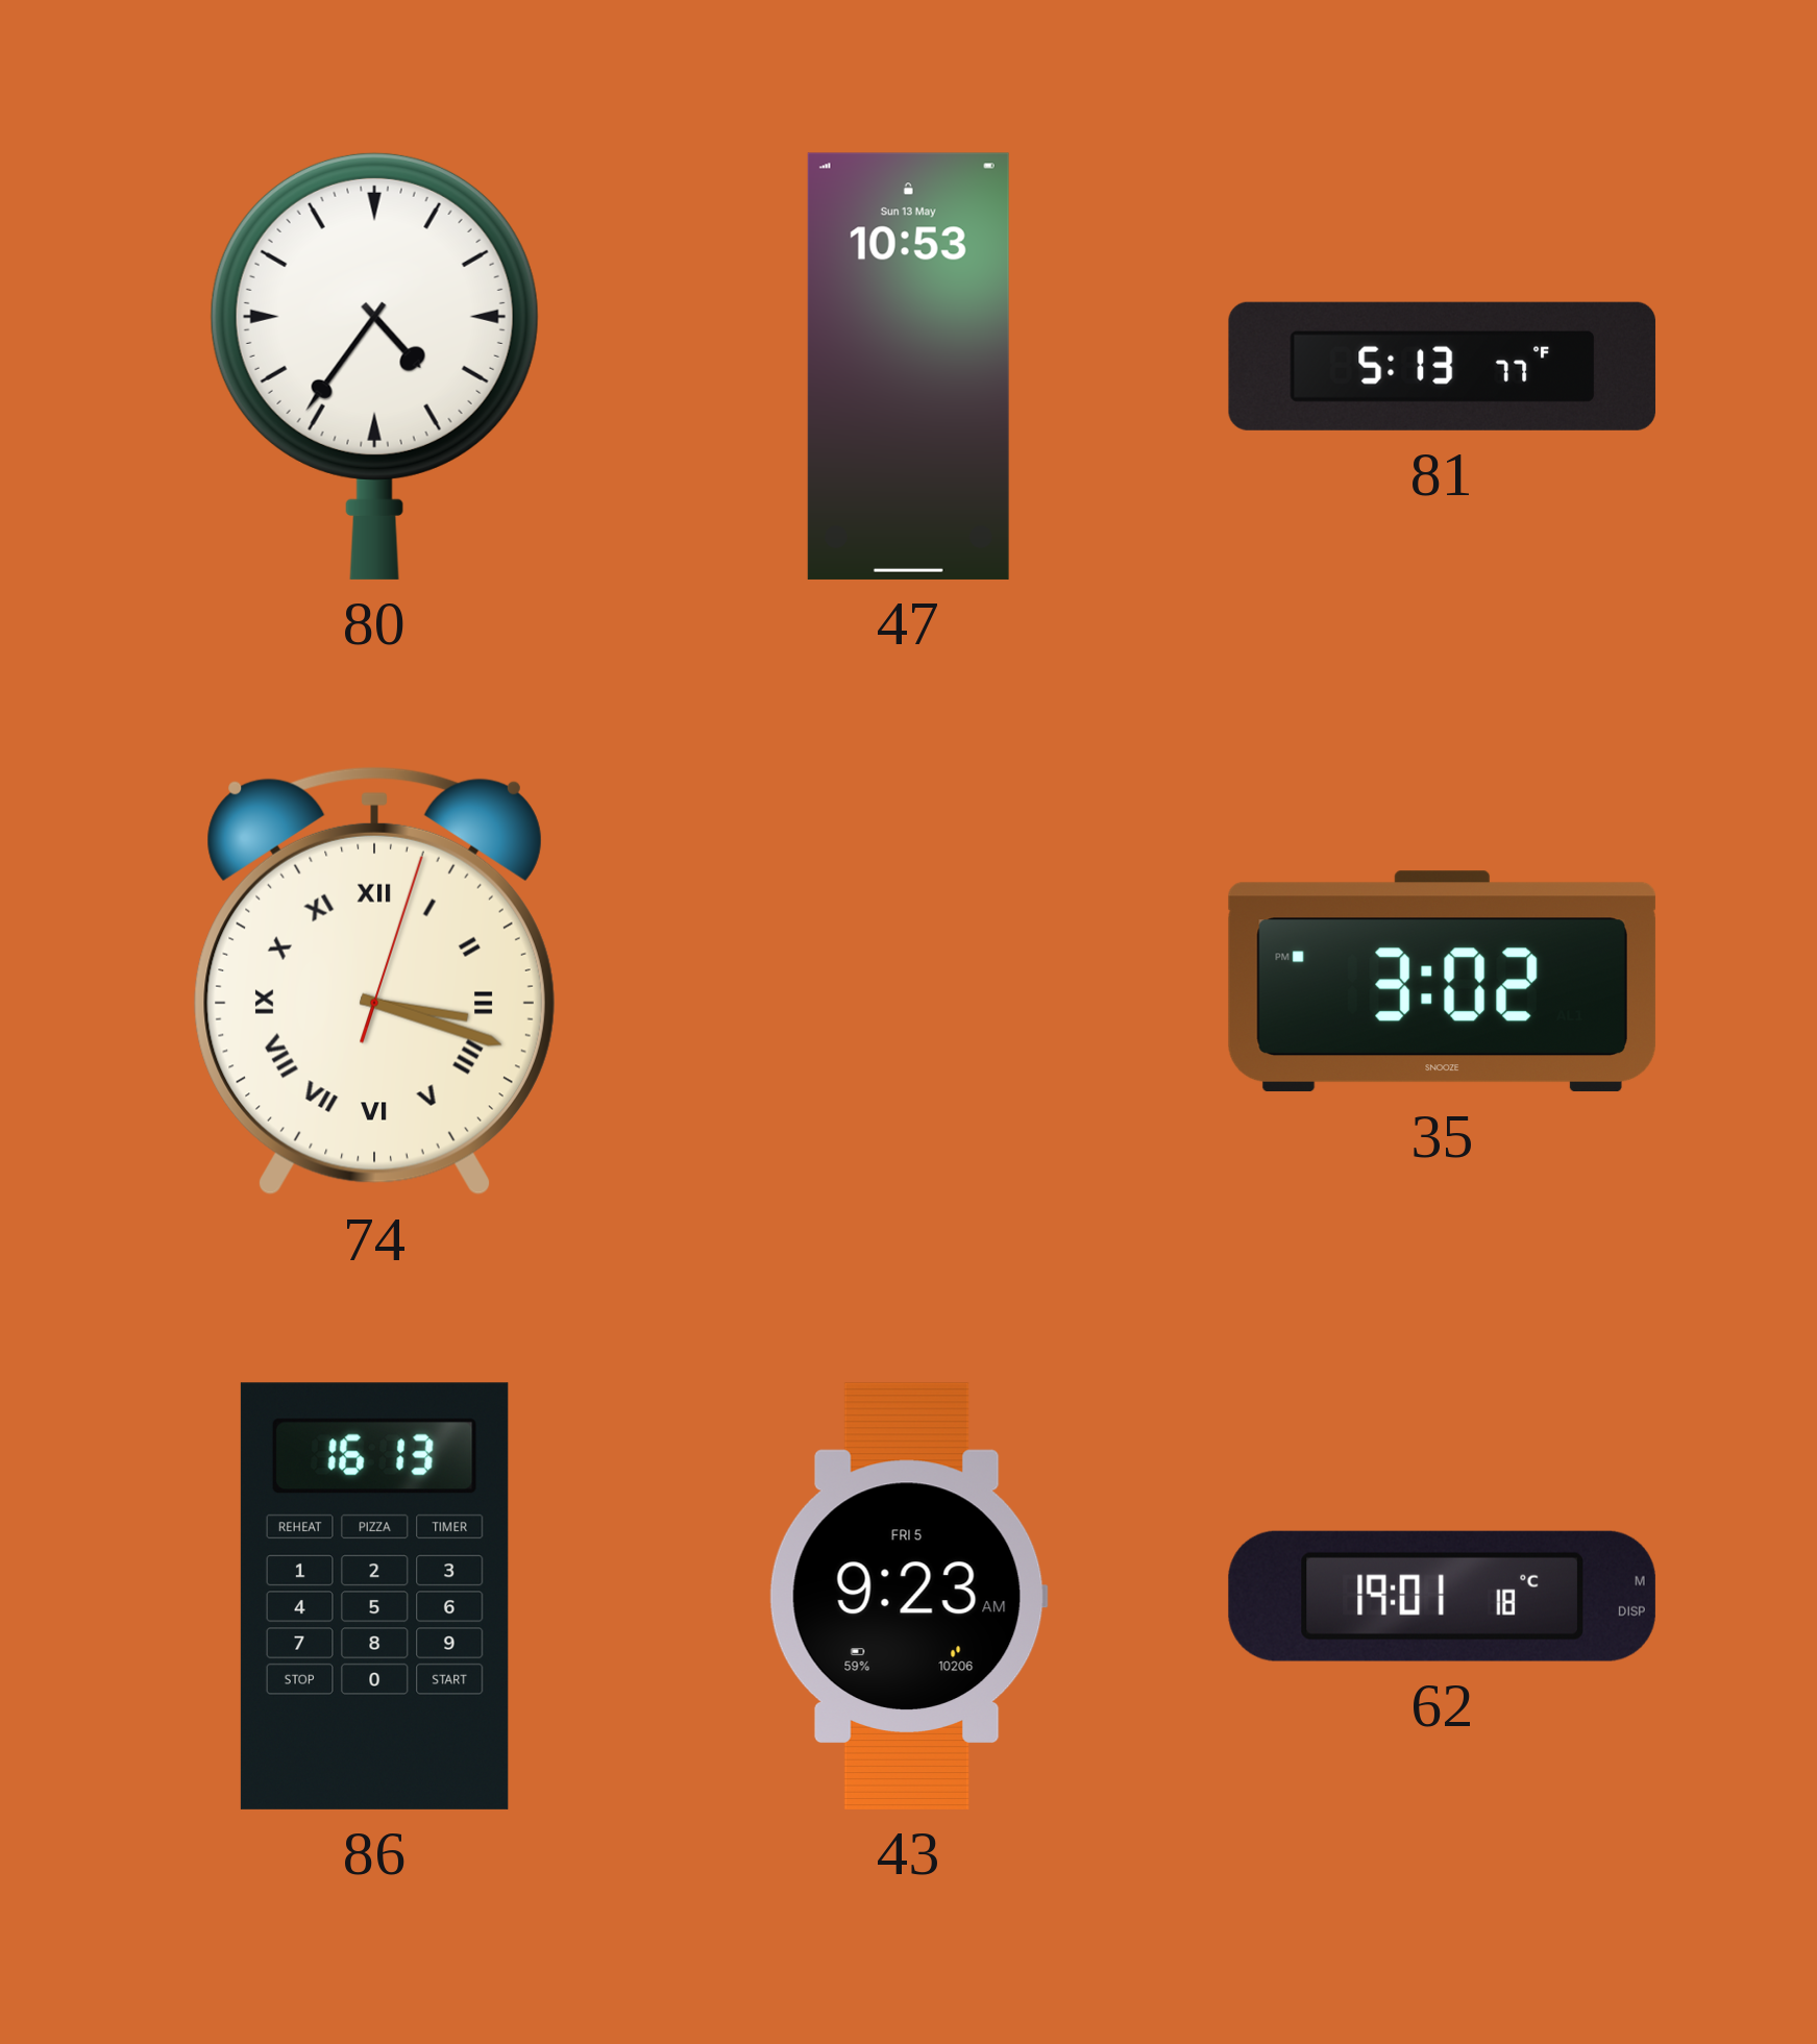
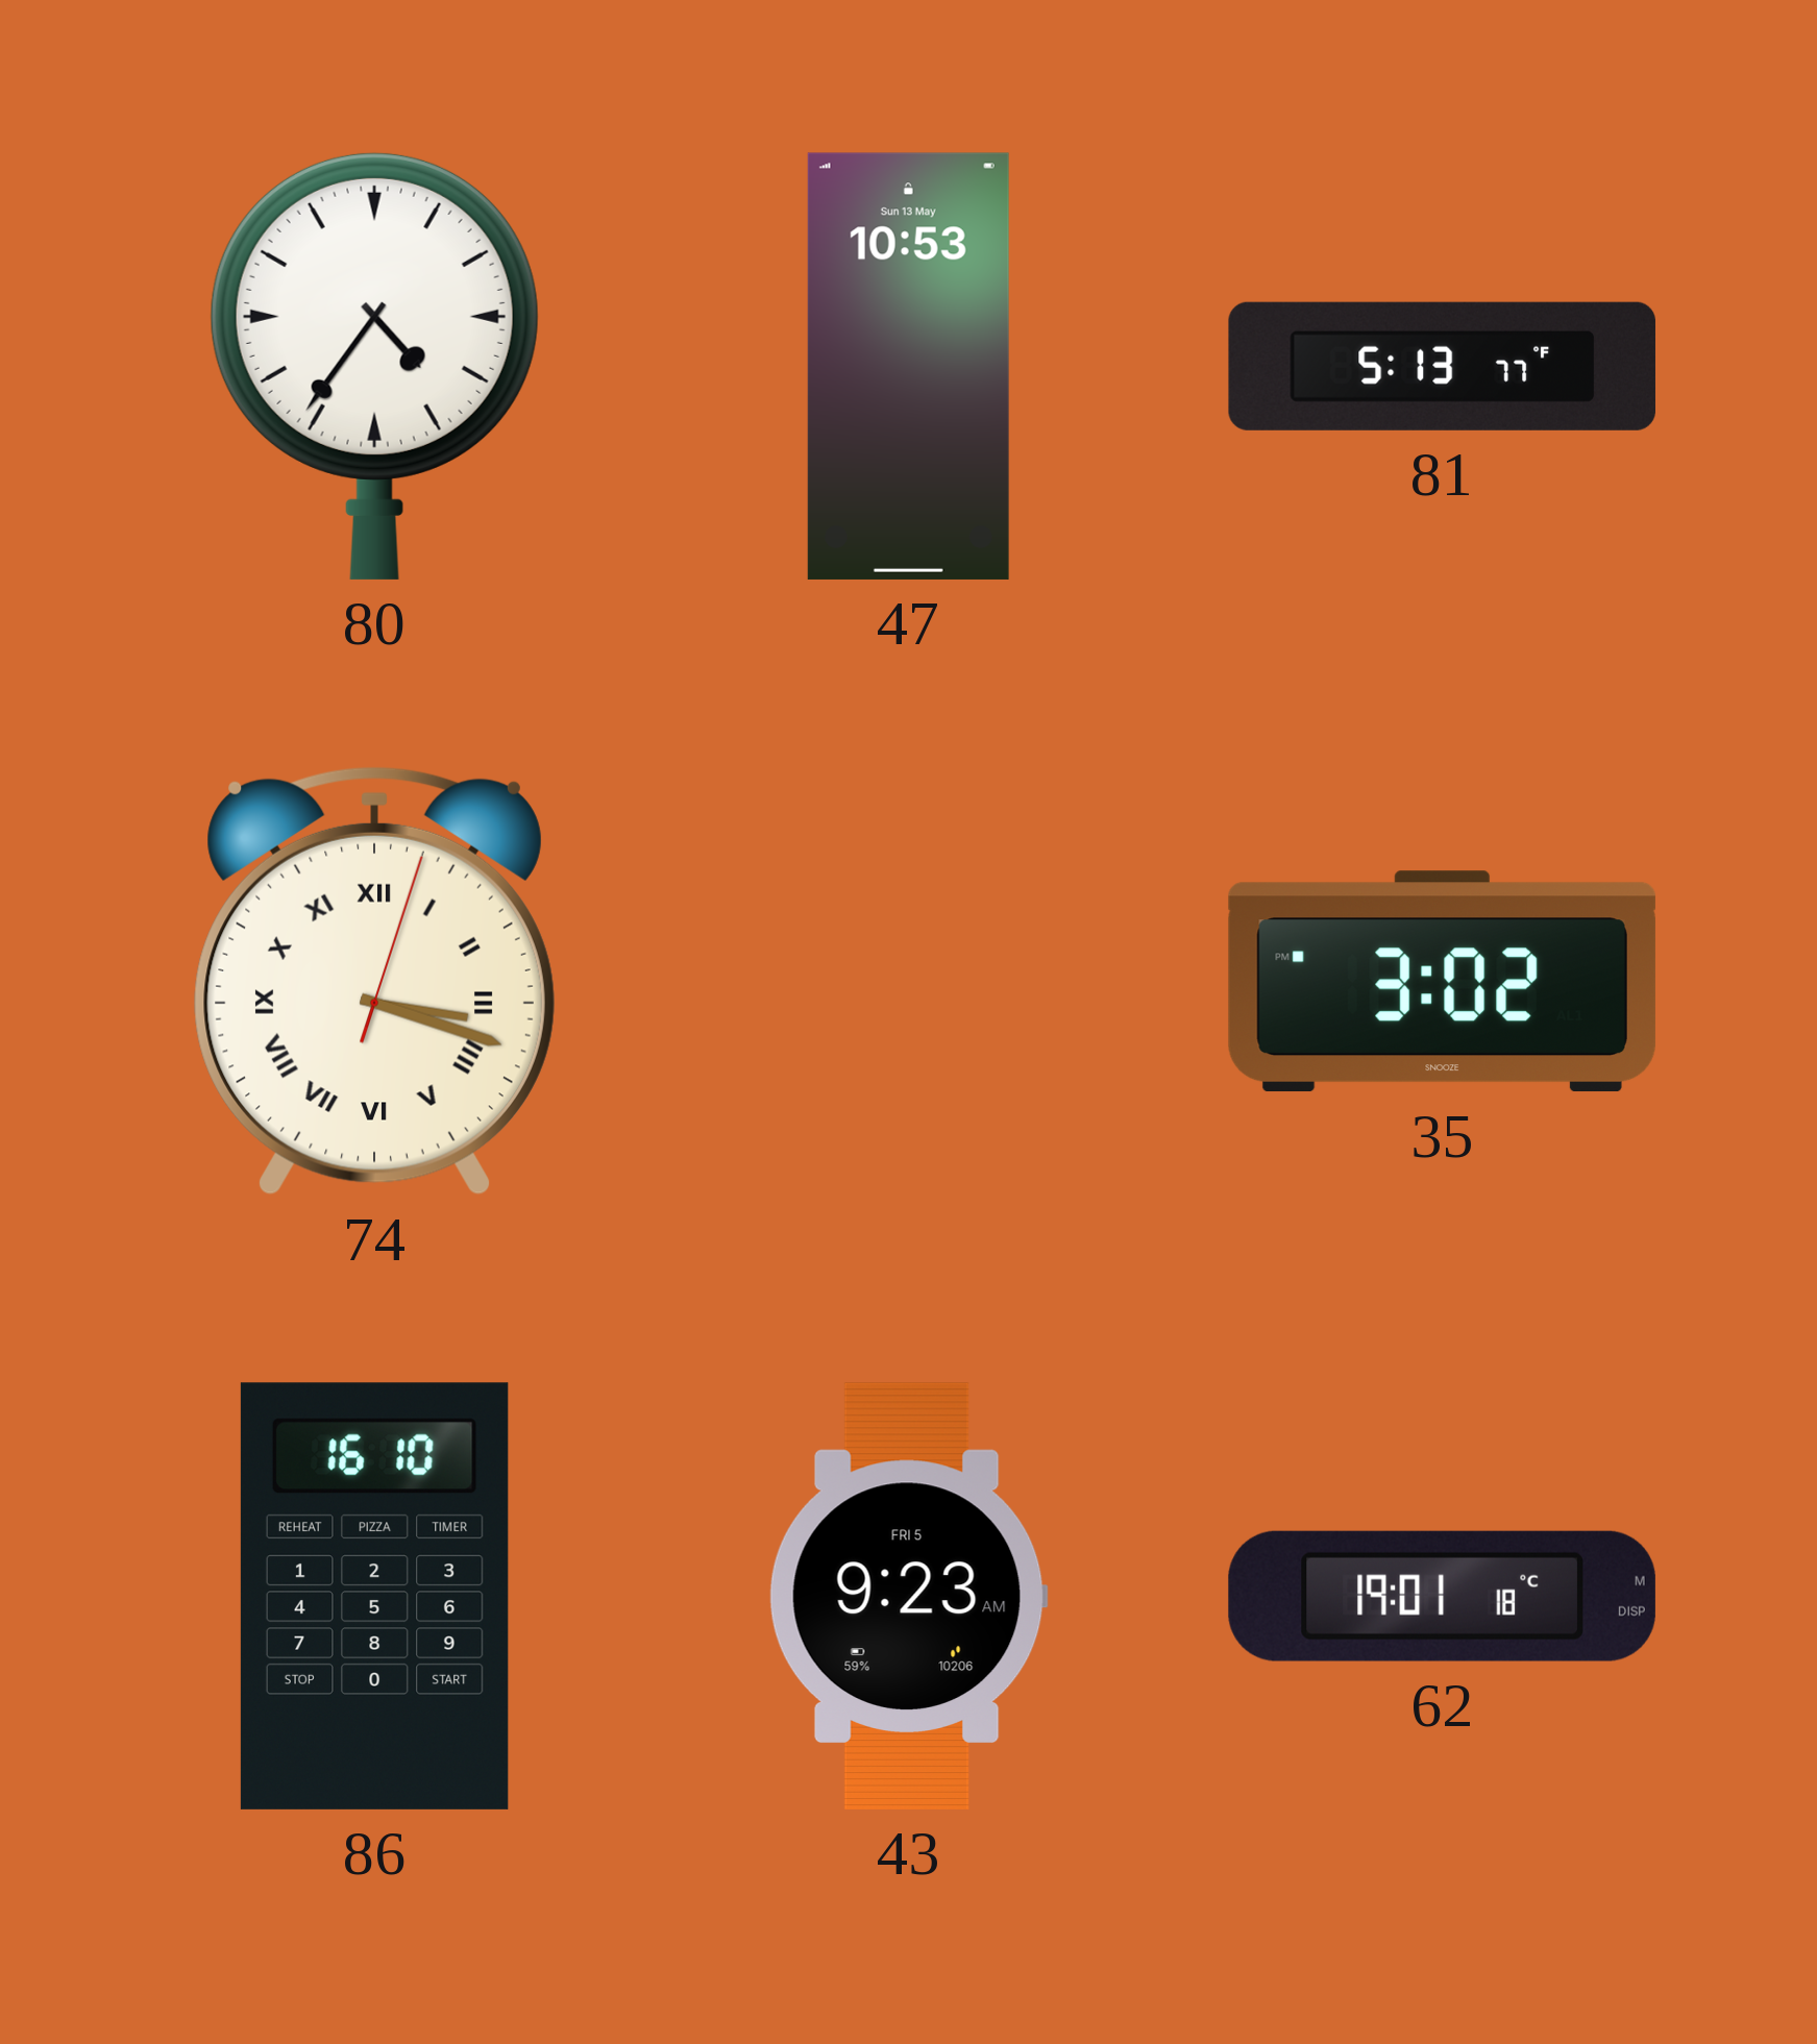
86: 16:13 -> 16:10
